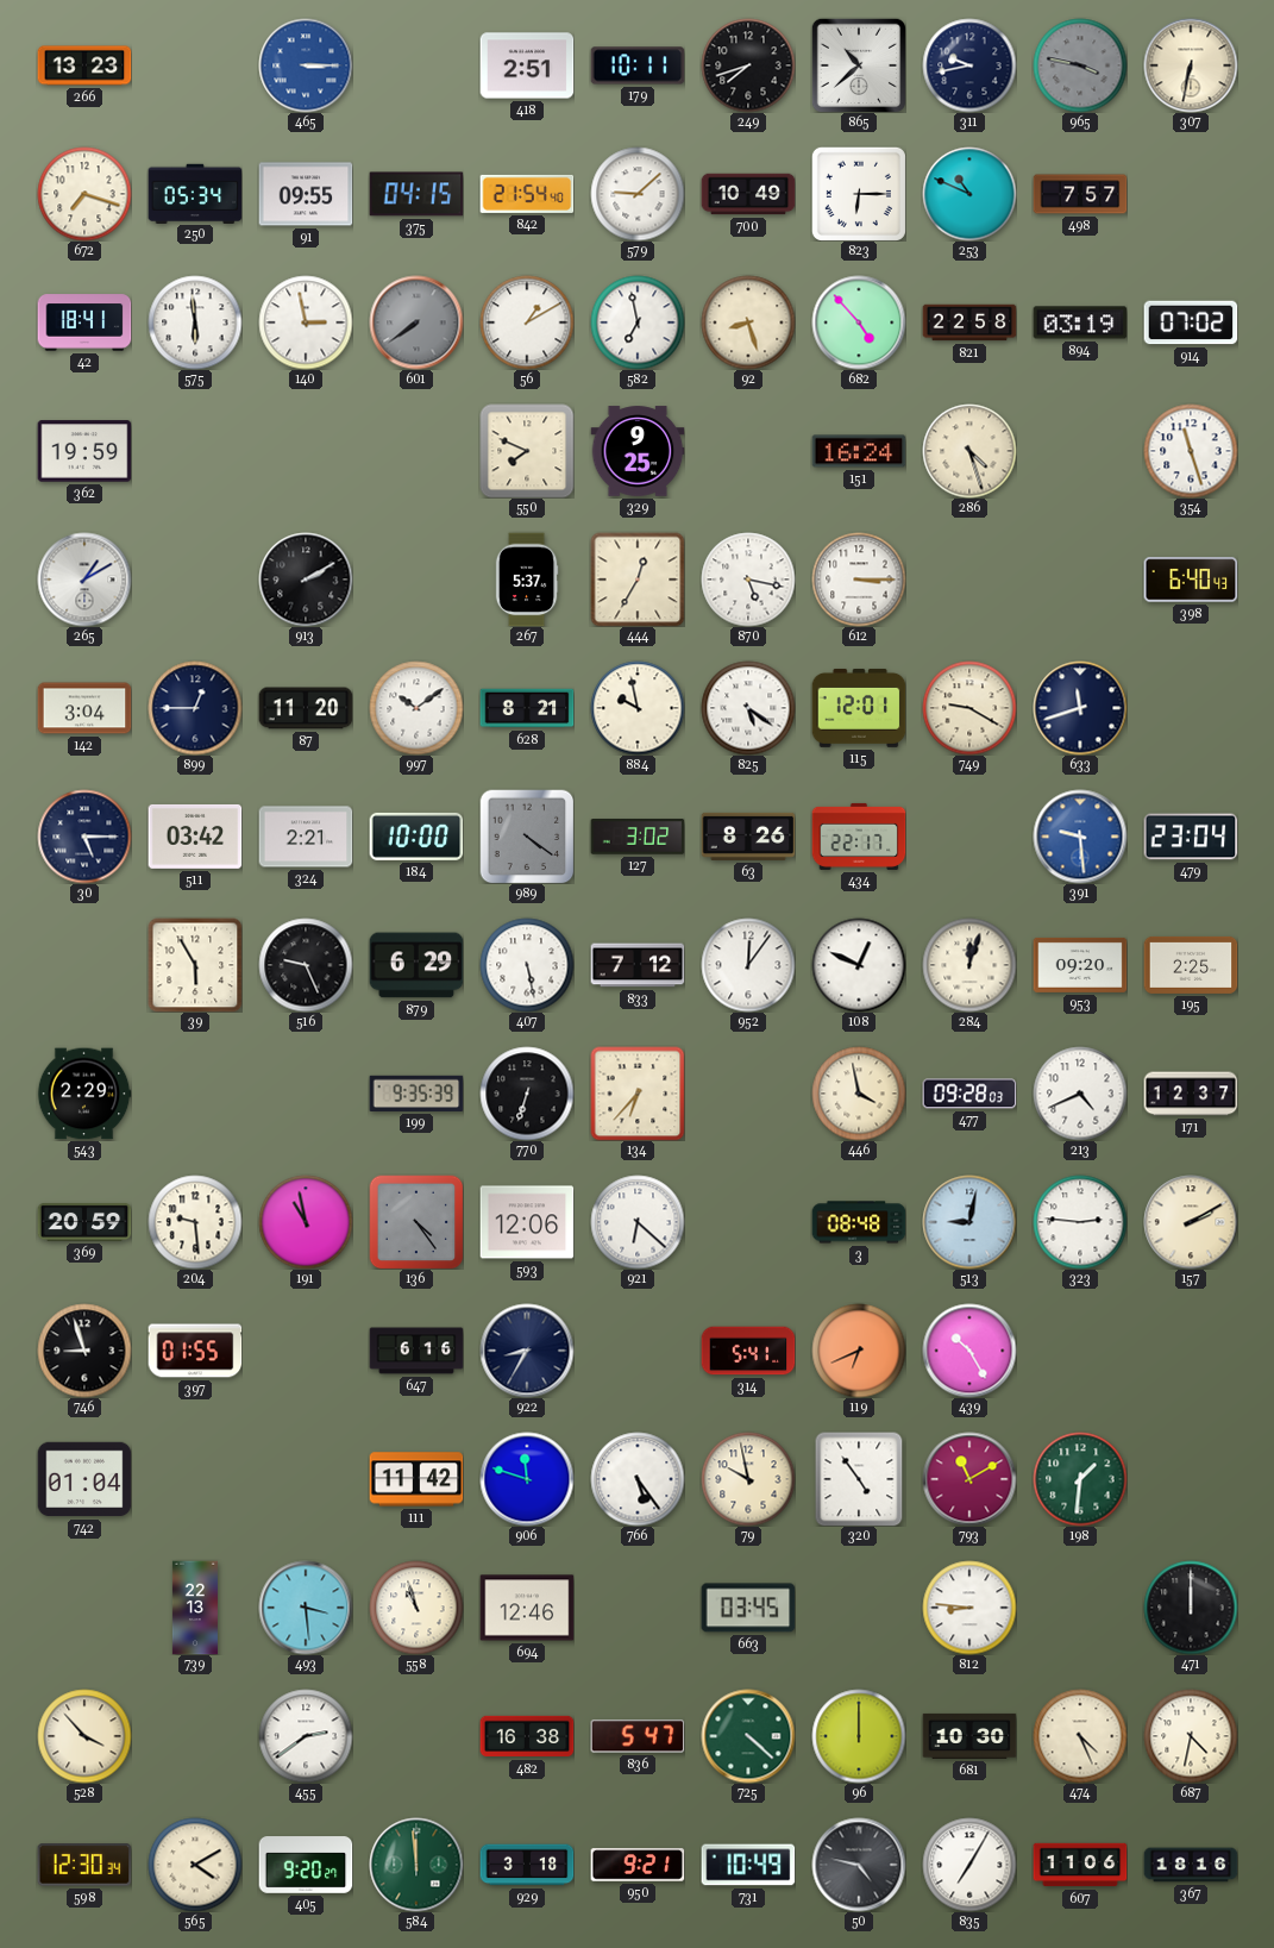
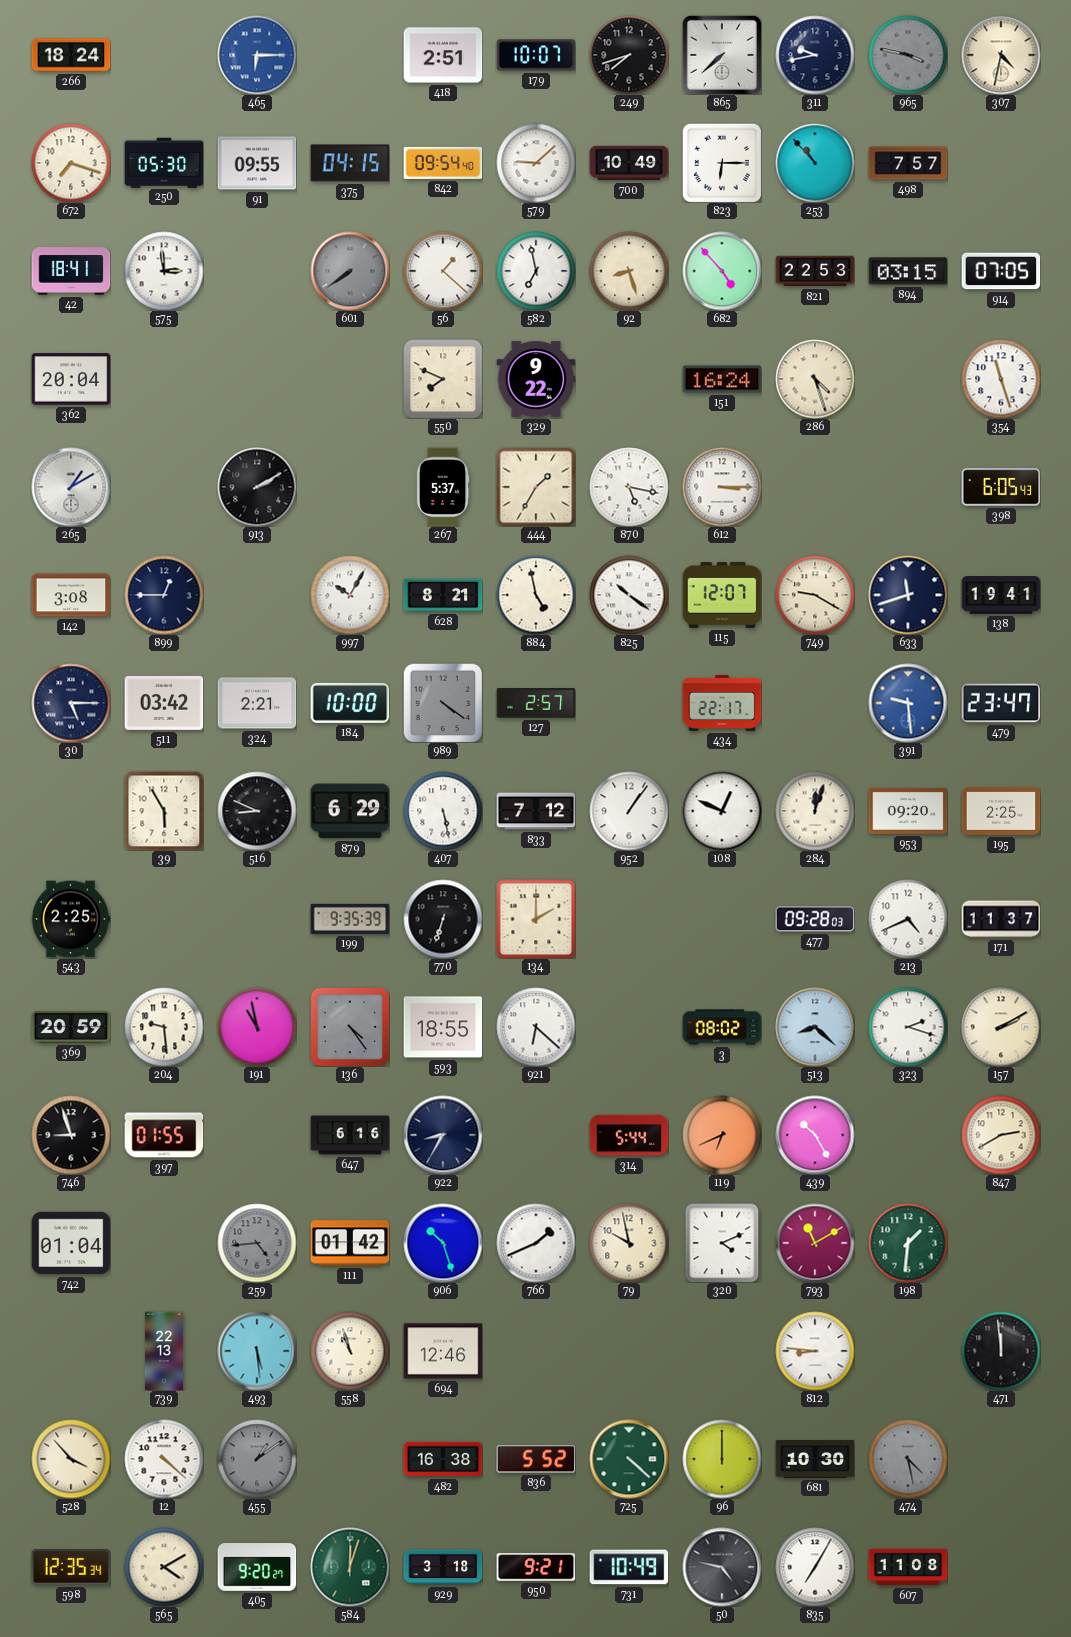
266: 13:23 -> 18:24
465: 3:15 -> 6:15
179: 10:11 -> 10:07
865: 10:38 -> 7:38
307: 6:32 -> 4:32
250: 05:34 -> 05:30
842: 21:54 -> 09:54
253: 10:49 -> 10:53
575: 5:59 -> 2:59
140: 2:58 -> none
56: 1:10 -> 1:22
821: 22:58 -> 22:53
894: 03:19 -> 03:15
914: 07:02 -> 07:05
362: 19:59 -> 20:04
329: 9:25 -> 9:22
444: 12:35 -> 1:35
398: 6:40 -> 6:05
142: 3:04 -> 3:08
87: 11:20 -> none
997: 10:09 -> 10:05
884: 9:58 -> 4:58
825: 5:21 -> 10:21
115: 12:01 -> 12:07
138: none -> 19:41
127: 3:02 -> 2:57
63: 8:26 -> none
479: 23:04 -> 23:47
516: 9:26 -> 8:49
952: 12:06 -> 1:06
543: 2:29 -> 2:25
134: 6:37 -> 2:00
446: 3:58 -> none
171: 12:37 -> 11:37
593: 12:06 -> 18:55
3: 08:48 -> 08:02
513: 9:02 -> 8:22
323: 2:46 -> 2:18
314: 5:41 -> 5:44
847: none -> 2:40
259: none -> 4:44
111: 11:42 -> 01:42
906: 11:48 -> 10:27
766: 5:24 -> 1:41
320: 4:54 -> 4:11
493: 3:29 -> 5:29
663: 03:45 -> none
471: 12:00 -> 11:59
12: none -> 4:22
455: 2:39 -> 1:09
455 dial: white -> grey
836: 5:47 -> 5:52
474: 4:26 -> 4:28
474 dial: cream -> grey
687: 4:32 -> none
598: 12:30 -> 12:35
584: 11:59 -> 12:03
607: 11:06 -> 11:08
367: 18:16 -> none
